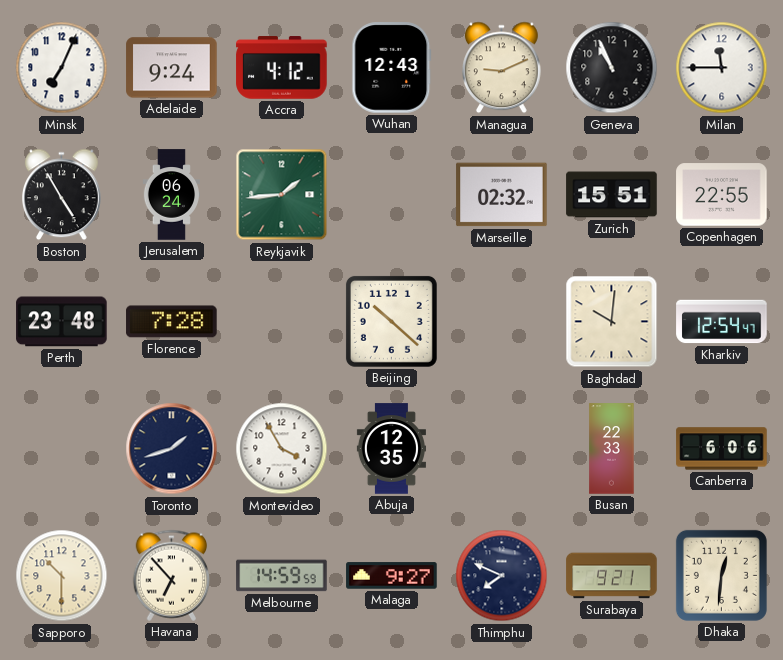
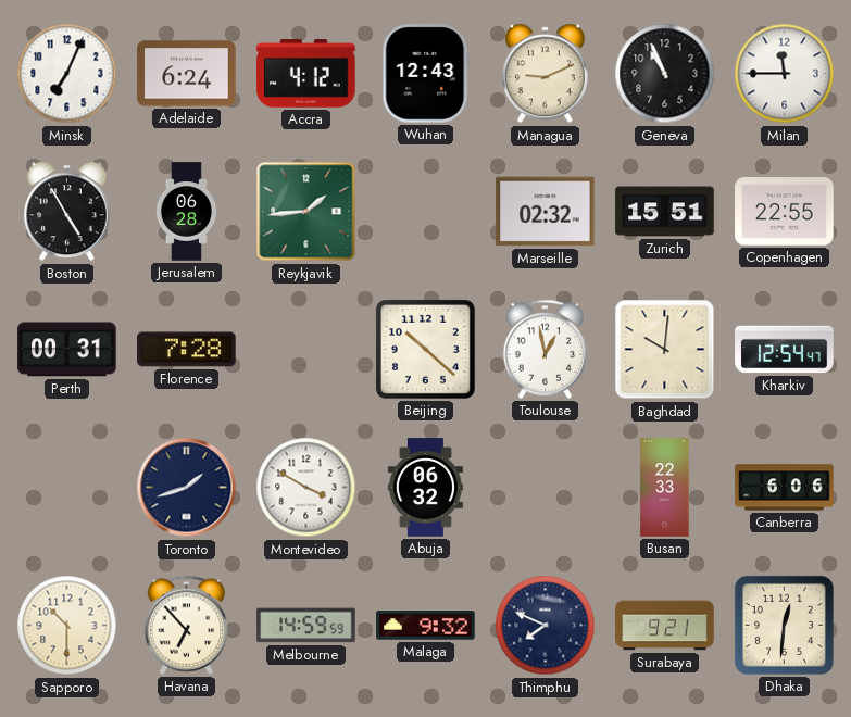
Adelaide: 9:24 -> 6:24
Jerusalem: 06:24 -> 06:28
Perth: 23:48 -> 00:31
Toulouse: none -> 12:58
Montevideo: 3:55 -> 3:50
Abuja: 12:35 -> 06:32
Malaga: 9:27 -> 9:32
